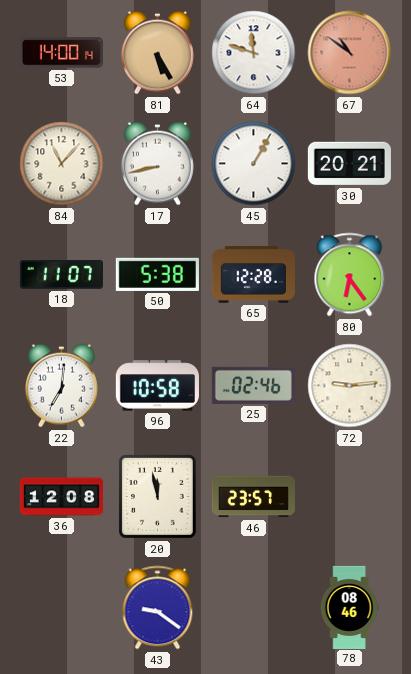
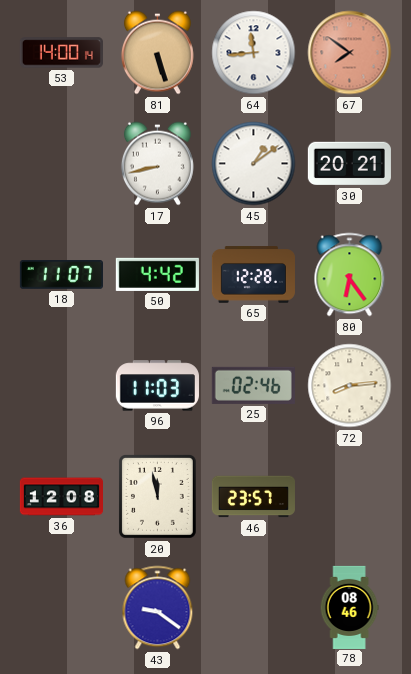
81: 5:25 -> 5:27
64: 11:48 -> 11:44
67: 10:51 -> 7:51
84: 11:07 -> none
45: 1:05 -> 1:09
50: 5:38 -> 4:42
22: 7:01 -> none
96: 10:58 -> 11:03
72: 9:14 -> 8:14
